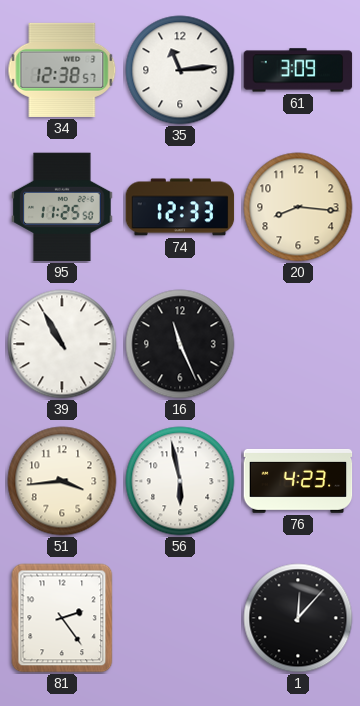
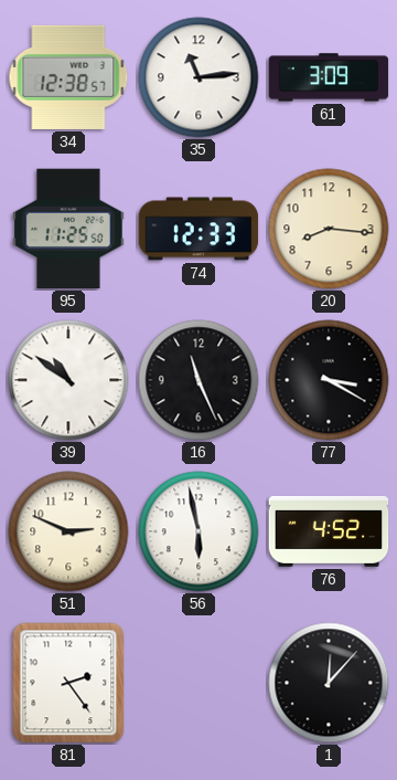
39: 10:55 -> 10:51
77: none -> 3:20
51: 3:44 -> 2:49
76: 4:23 -> 4:52
